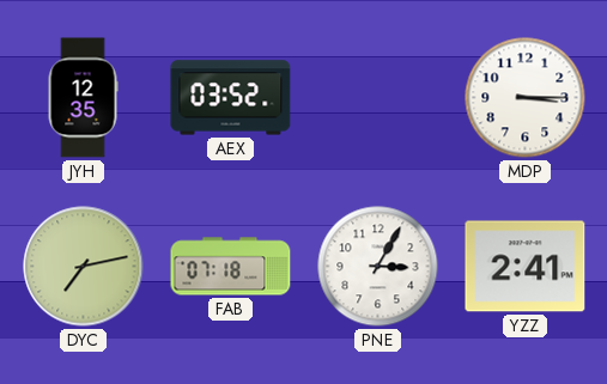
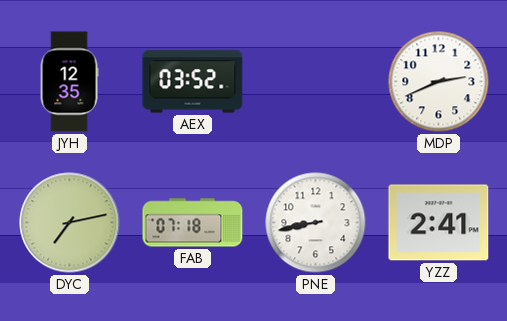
MDP: 3:15 -> 2:41
PNE: 3:05 -> 8:43
